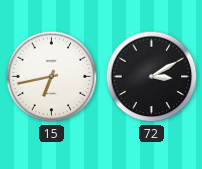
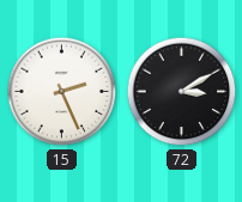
15: 6:43 -> 2:26
